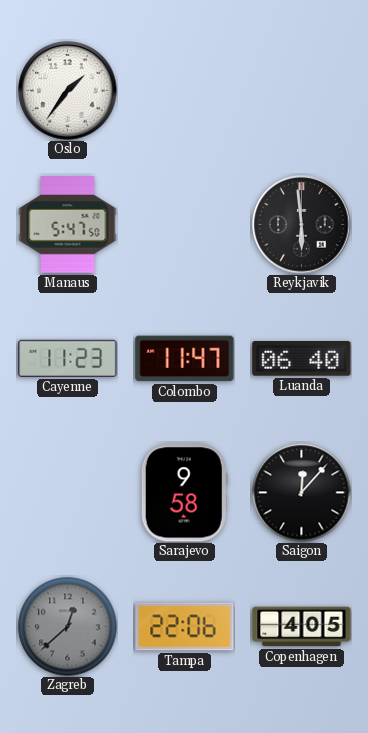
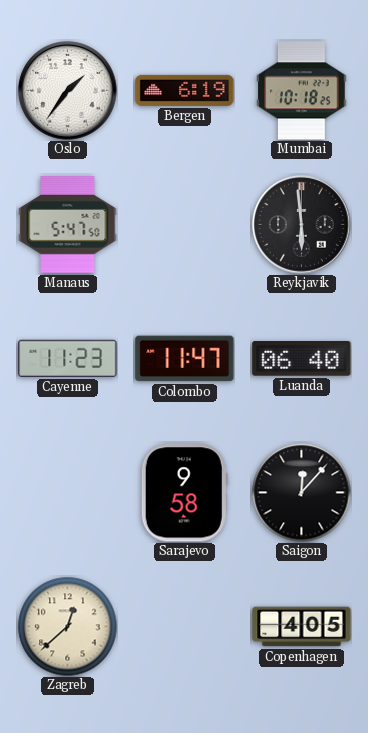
Bergen: none -> 6:19
Mumbai: none -> 10:18
Zagreb dial: grey -> cream
Tampa: 22:06 -> none
